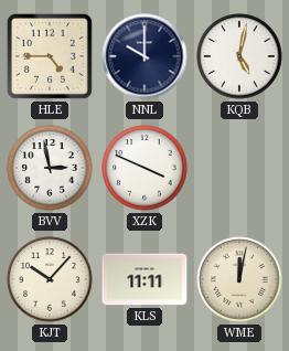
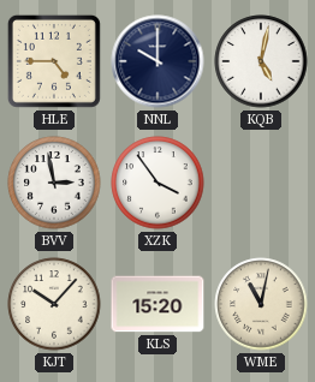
XZK: 3:49 -> 3:54
KLS: 11:11 -> 15:20
WME: 12:02 -> 11:02
